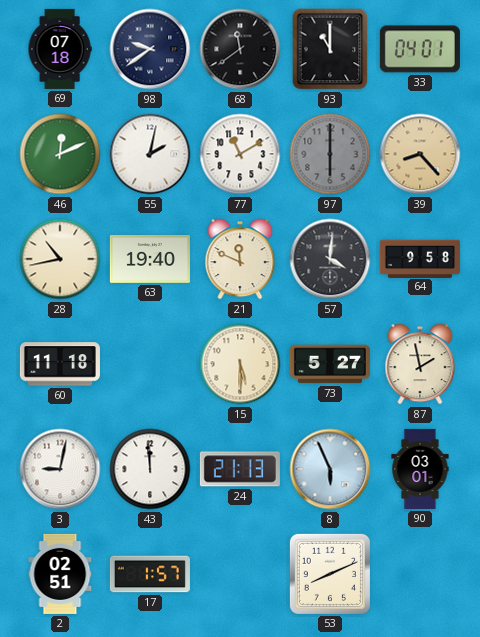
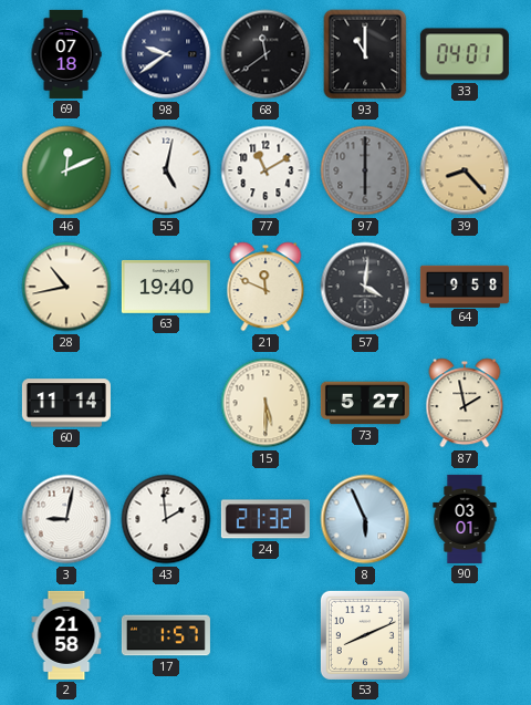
55: 2:02 -> 5:02
60: 11:18 -> 11:14
43: 11:59 -> 1:59
24: 21:13 -> 21:32
2: 02:51 -> 21:58
